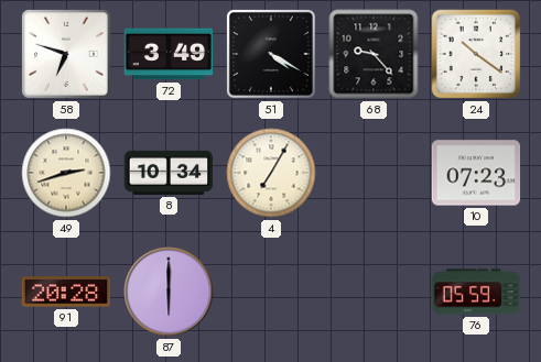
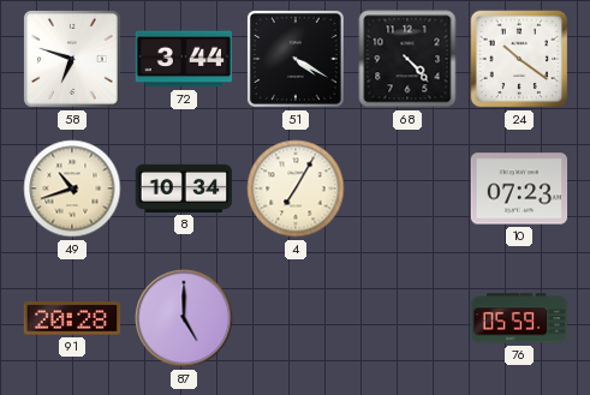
72: 3:49 -> 3:44
68: 9:23 -> 4:23
49: 2:42 -> 10:42
87: 6:00 -> 5:00
